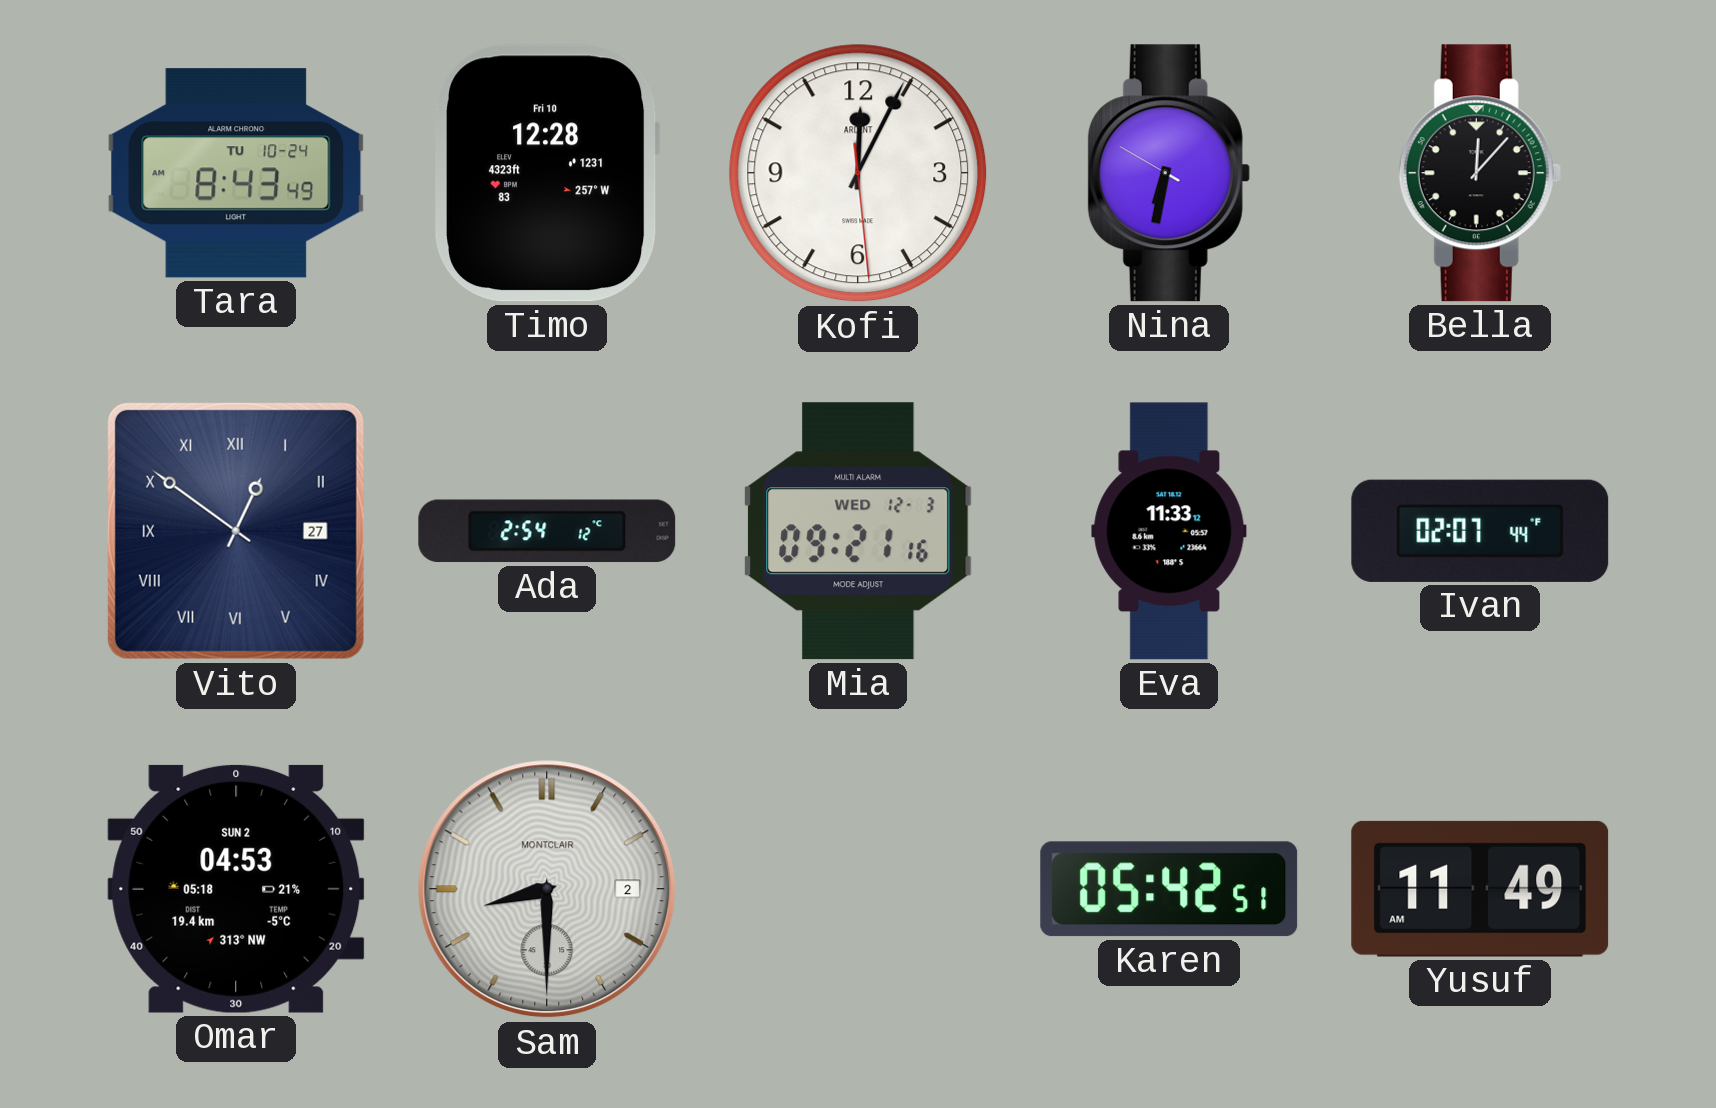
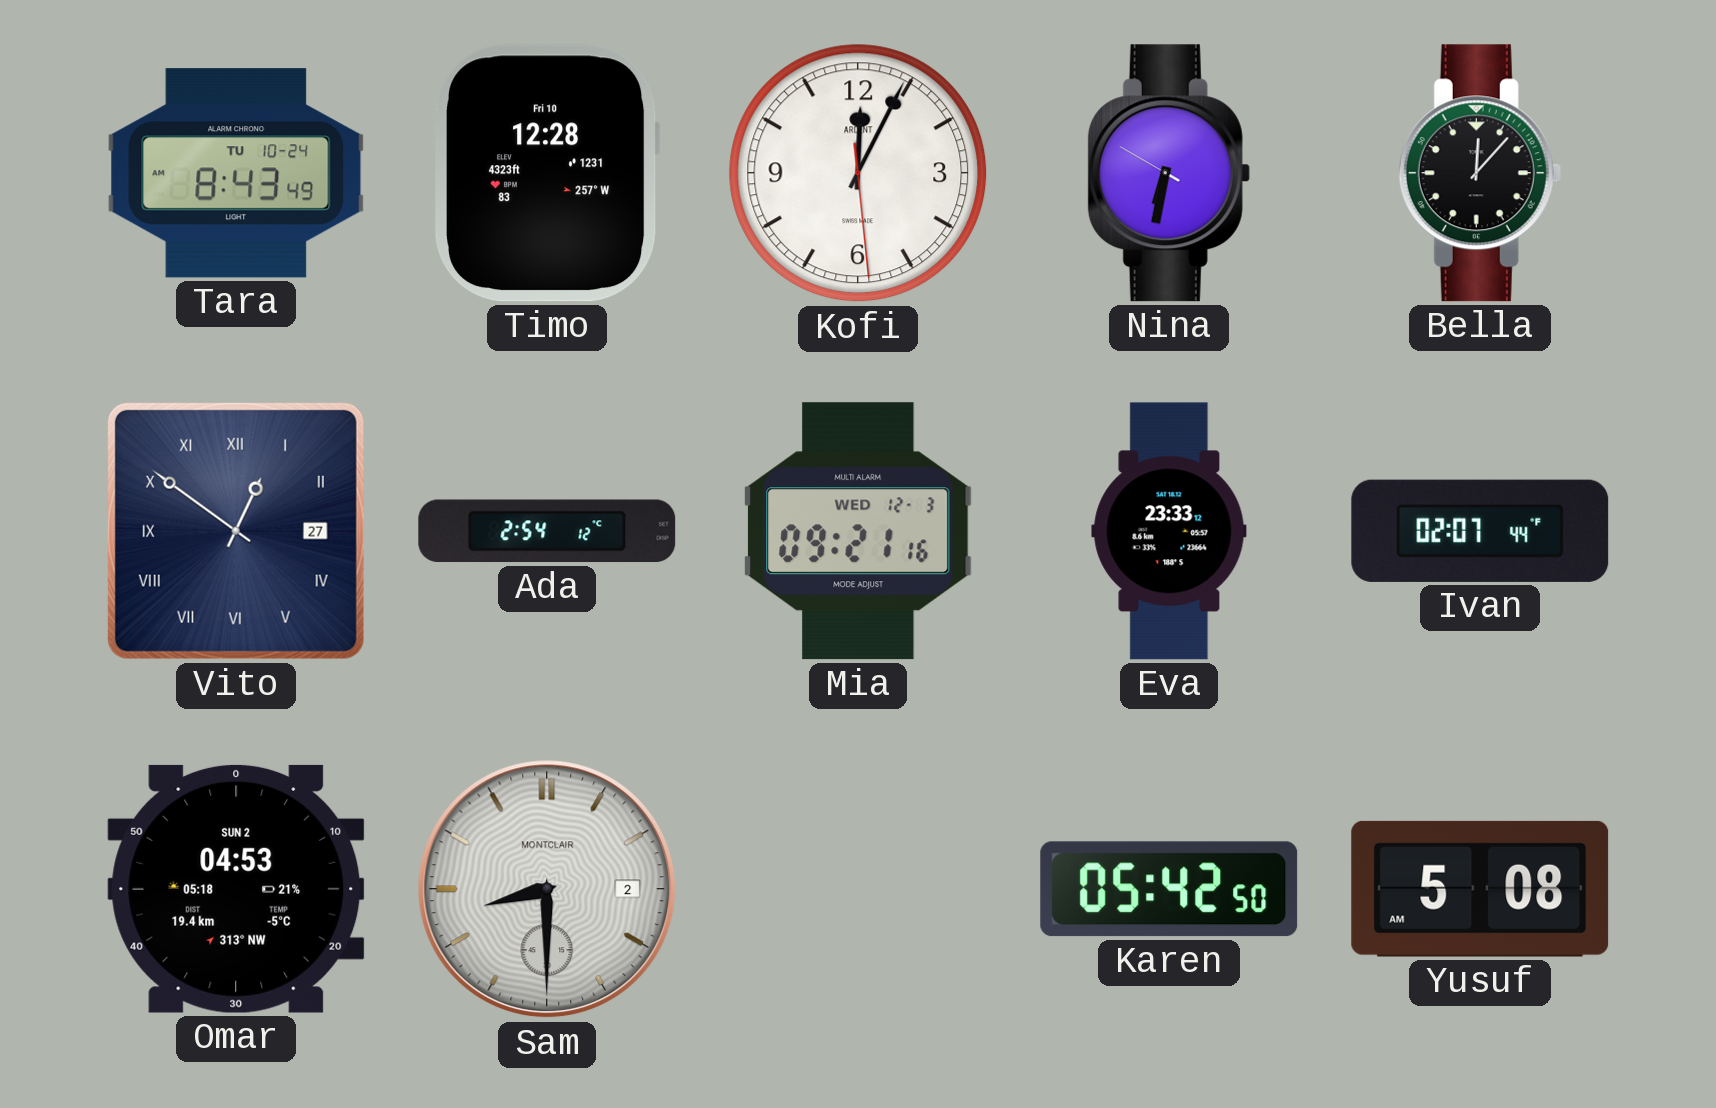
Eva: 11:33 -> 23:33
Karen: 05:42:51 -> 05:42:50
Yusuf: 11:49 -> 5:08
